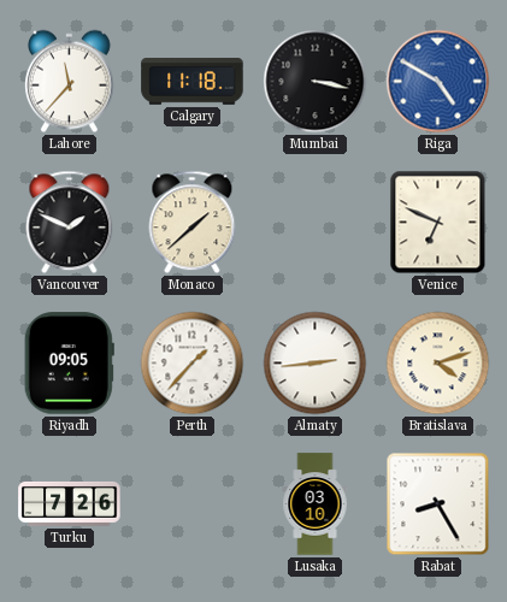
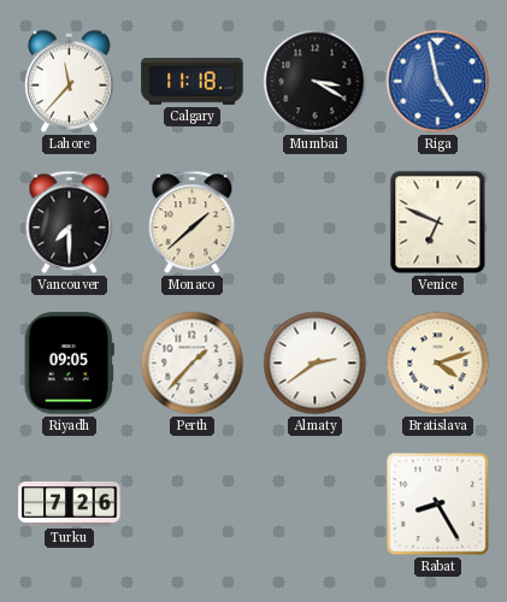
Mumbai: 3:17 -> 3:20
Riga: 4:50 -> 4:58
Vancouver: 1:49 -> 7:30
Almaty: 2:44 -> 2:39
Lusaka: 03:10 -> none
